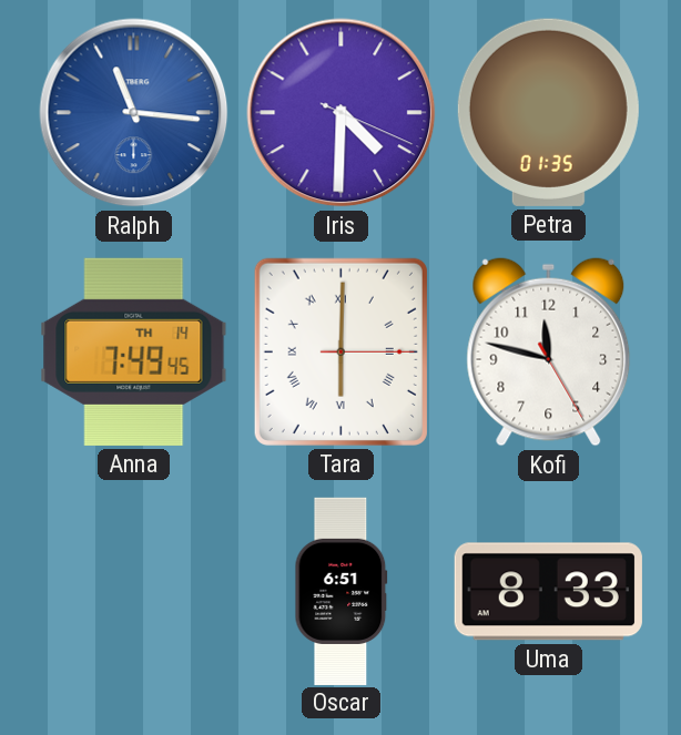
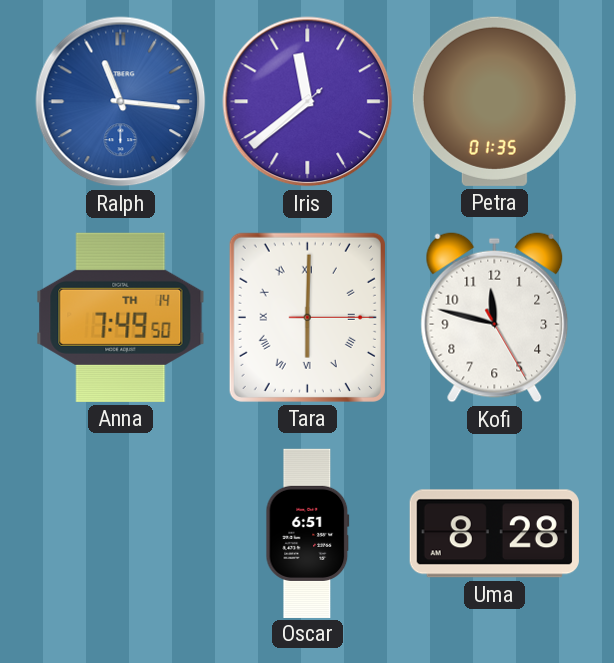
Iris: 4:30 -> 11:38
Anna: 7:49:45 -> 7:49:50
Uma: 8:33 -> 8:28
